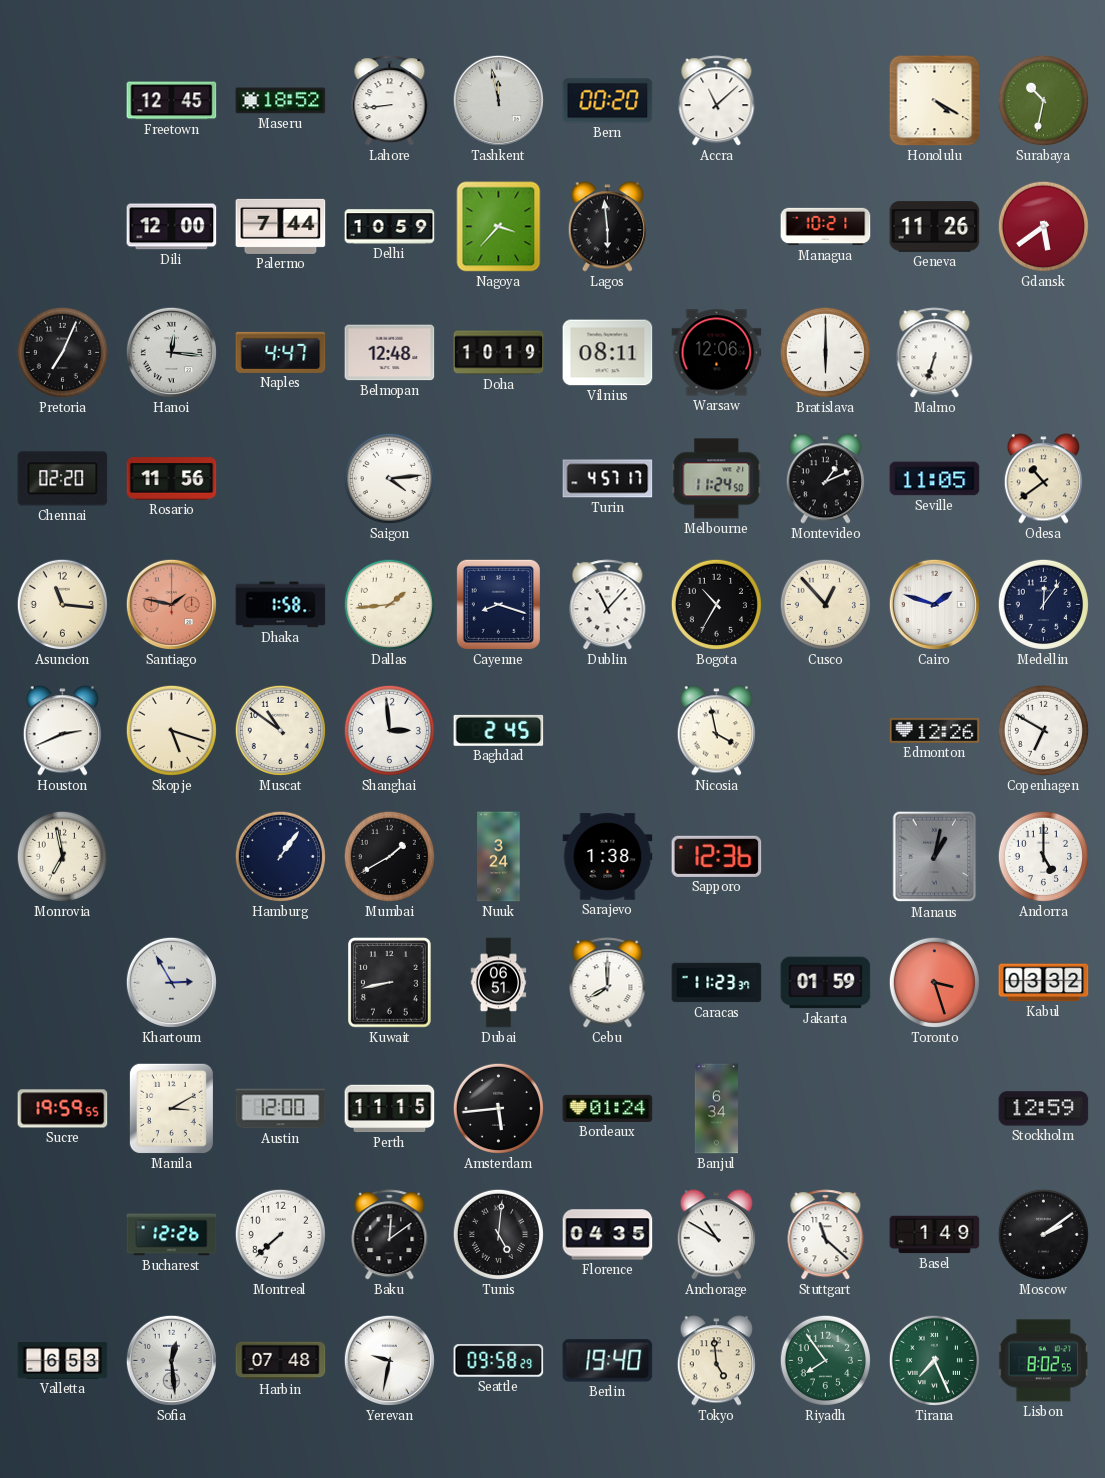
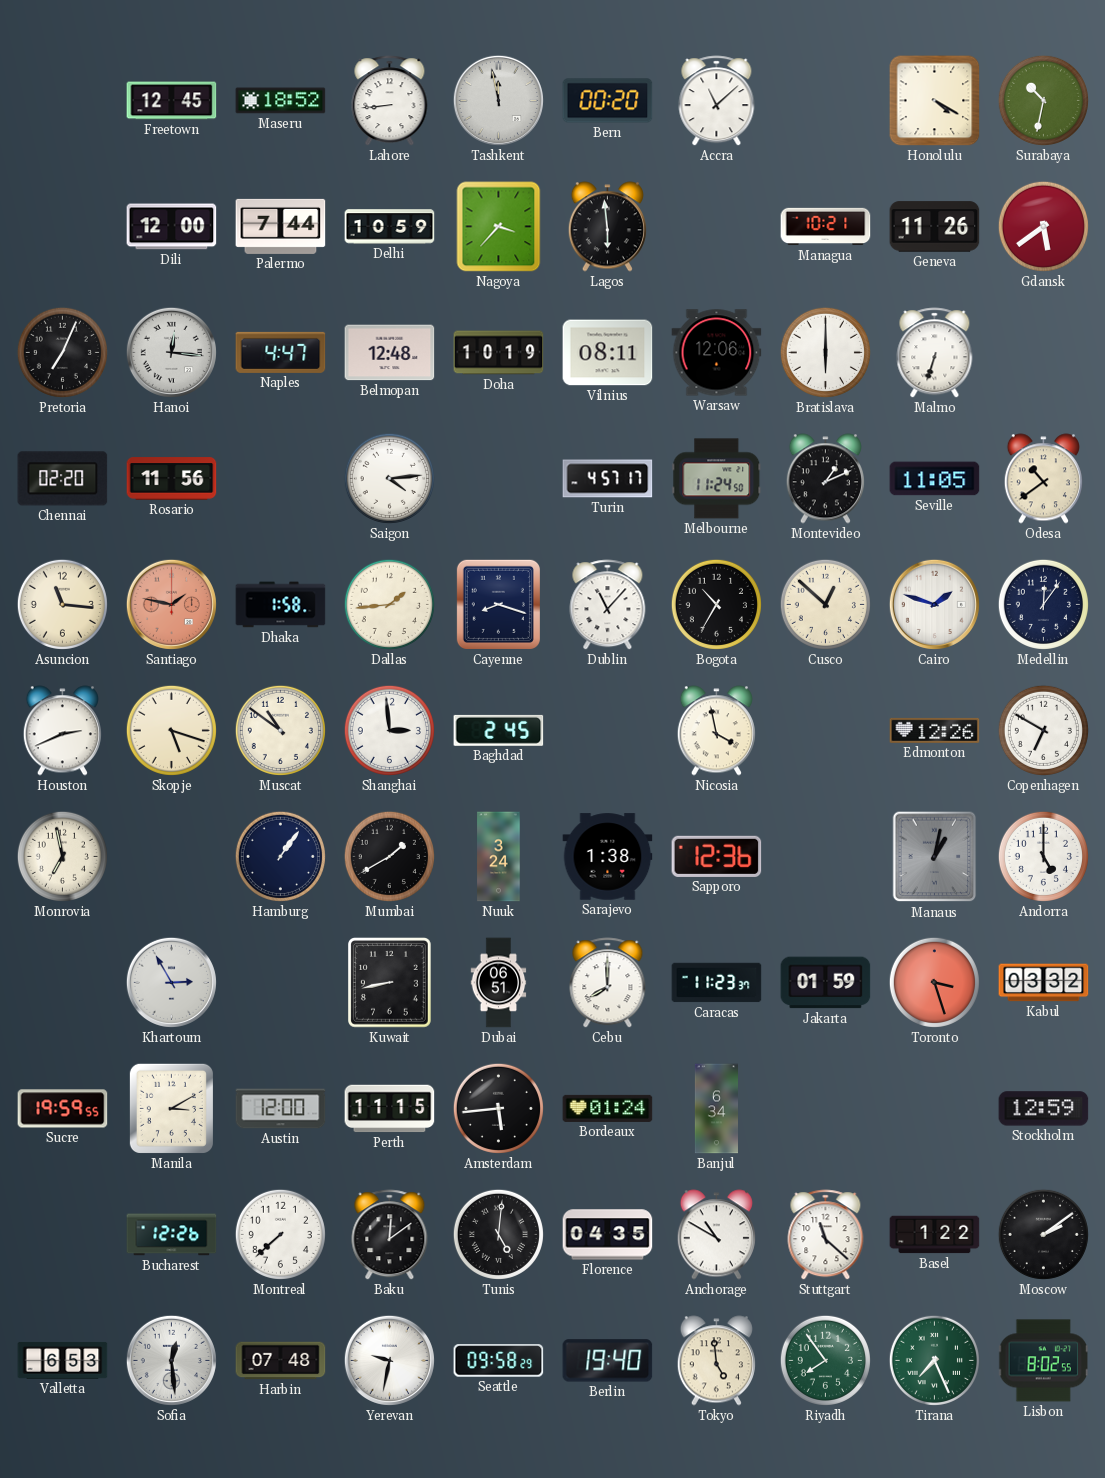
Cusco: 12:53 -> 12:52
Basel: 1:49 -> 1:22
